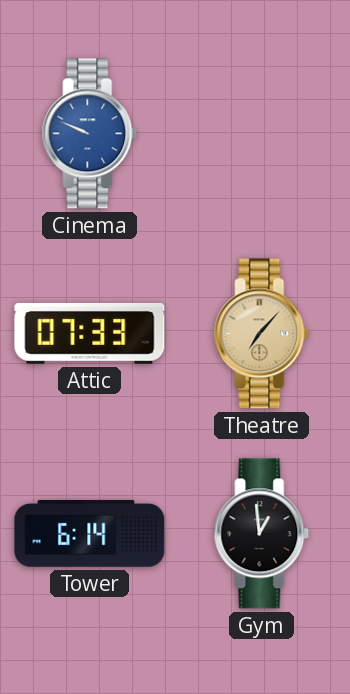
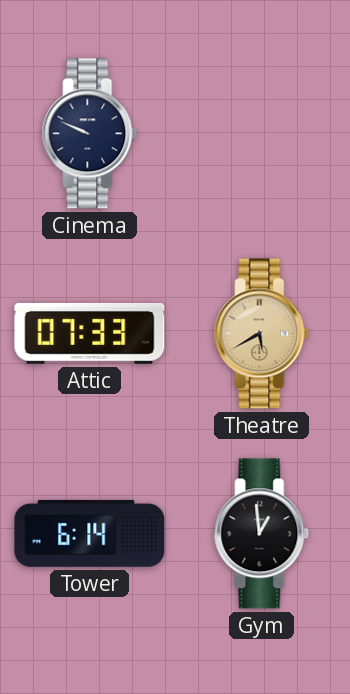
Cinema dial: blue -> navy
Theatre: 7:07 -> 5:40
